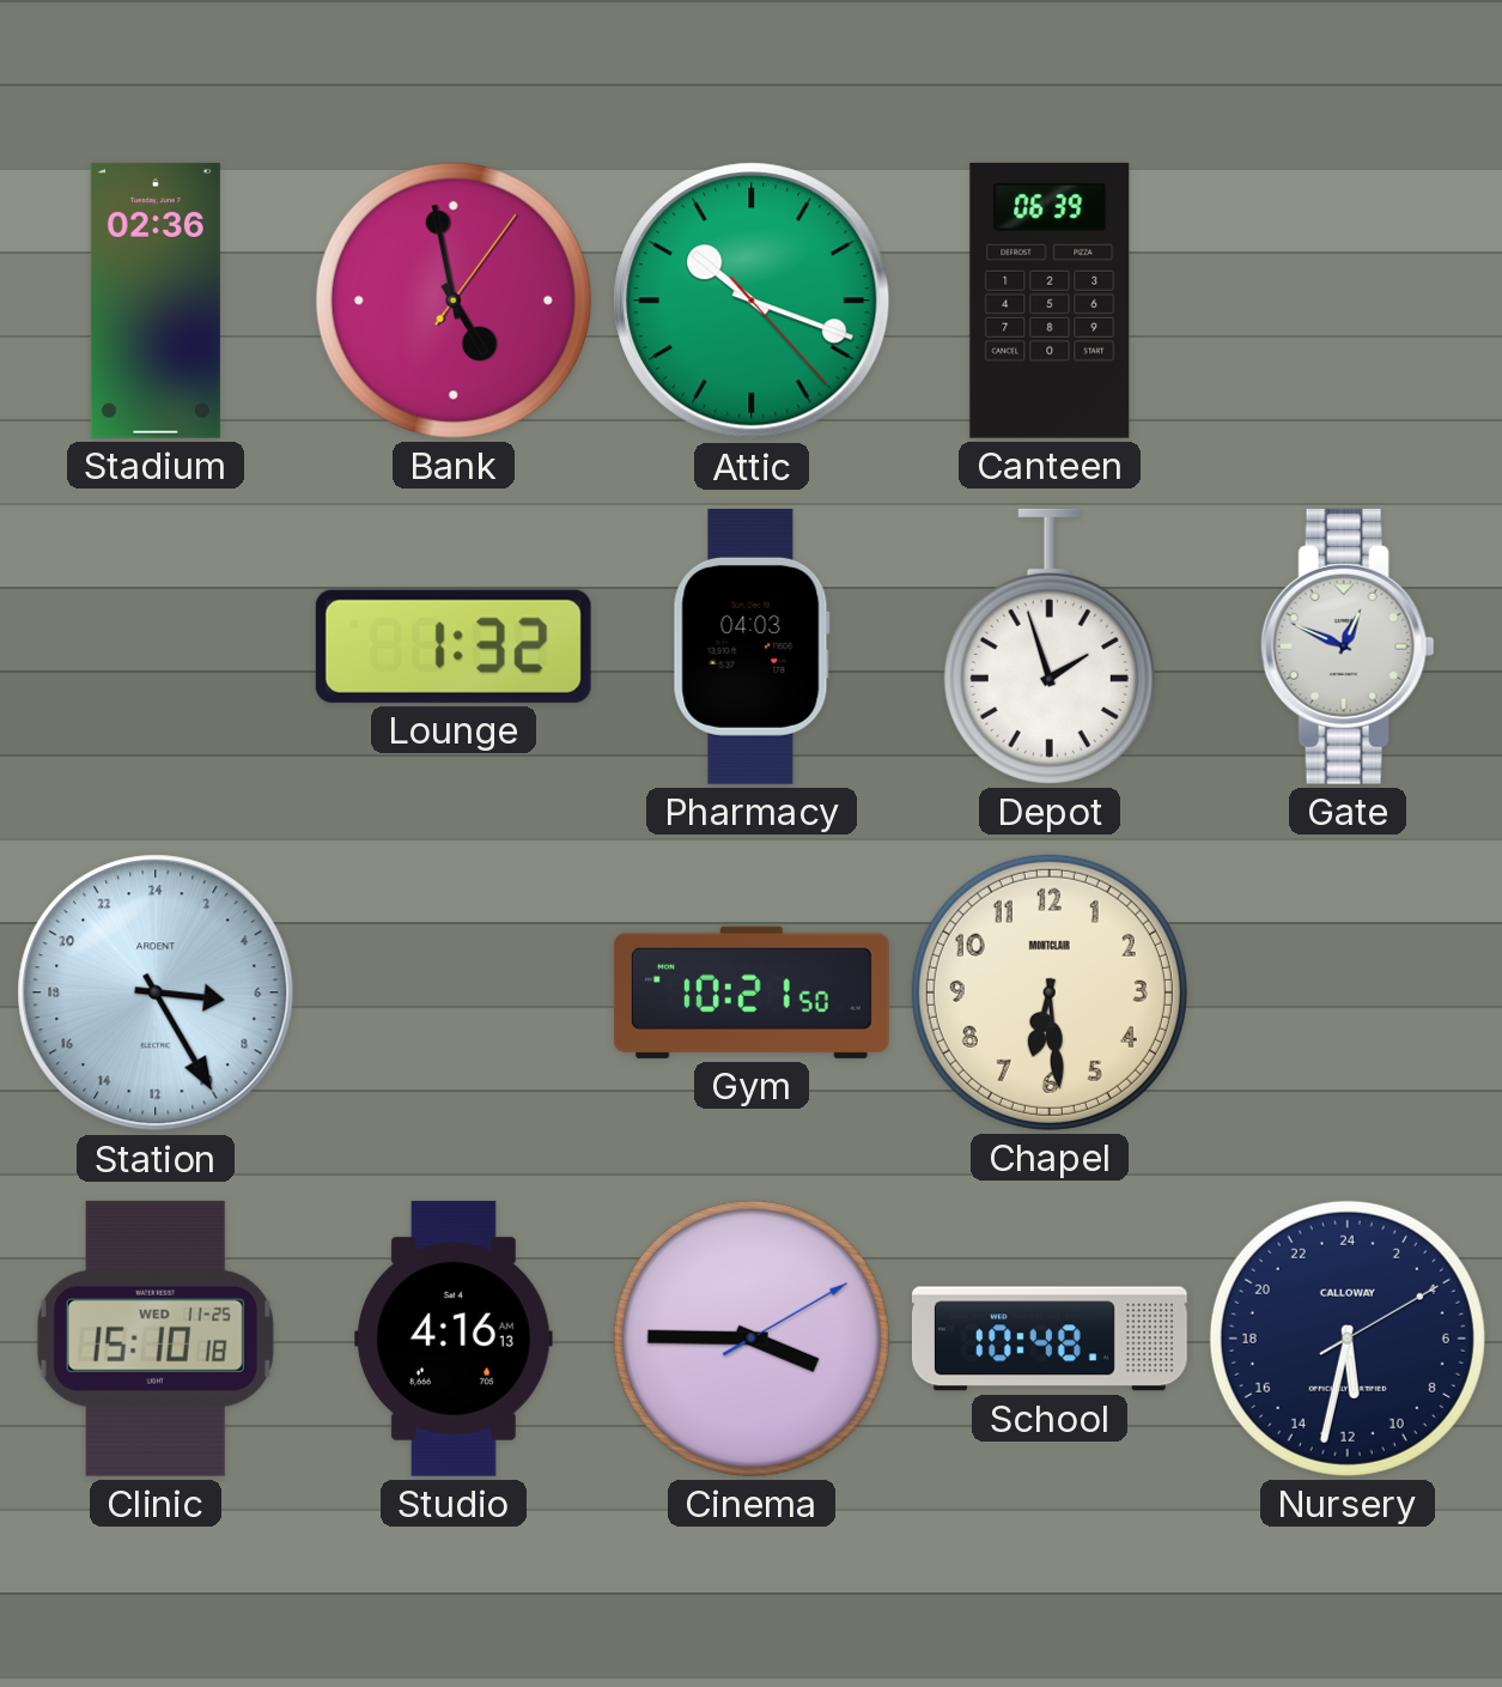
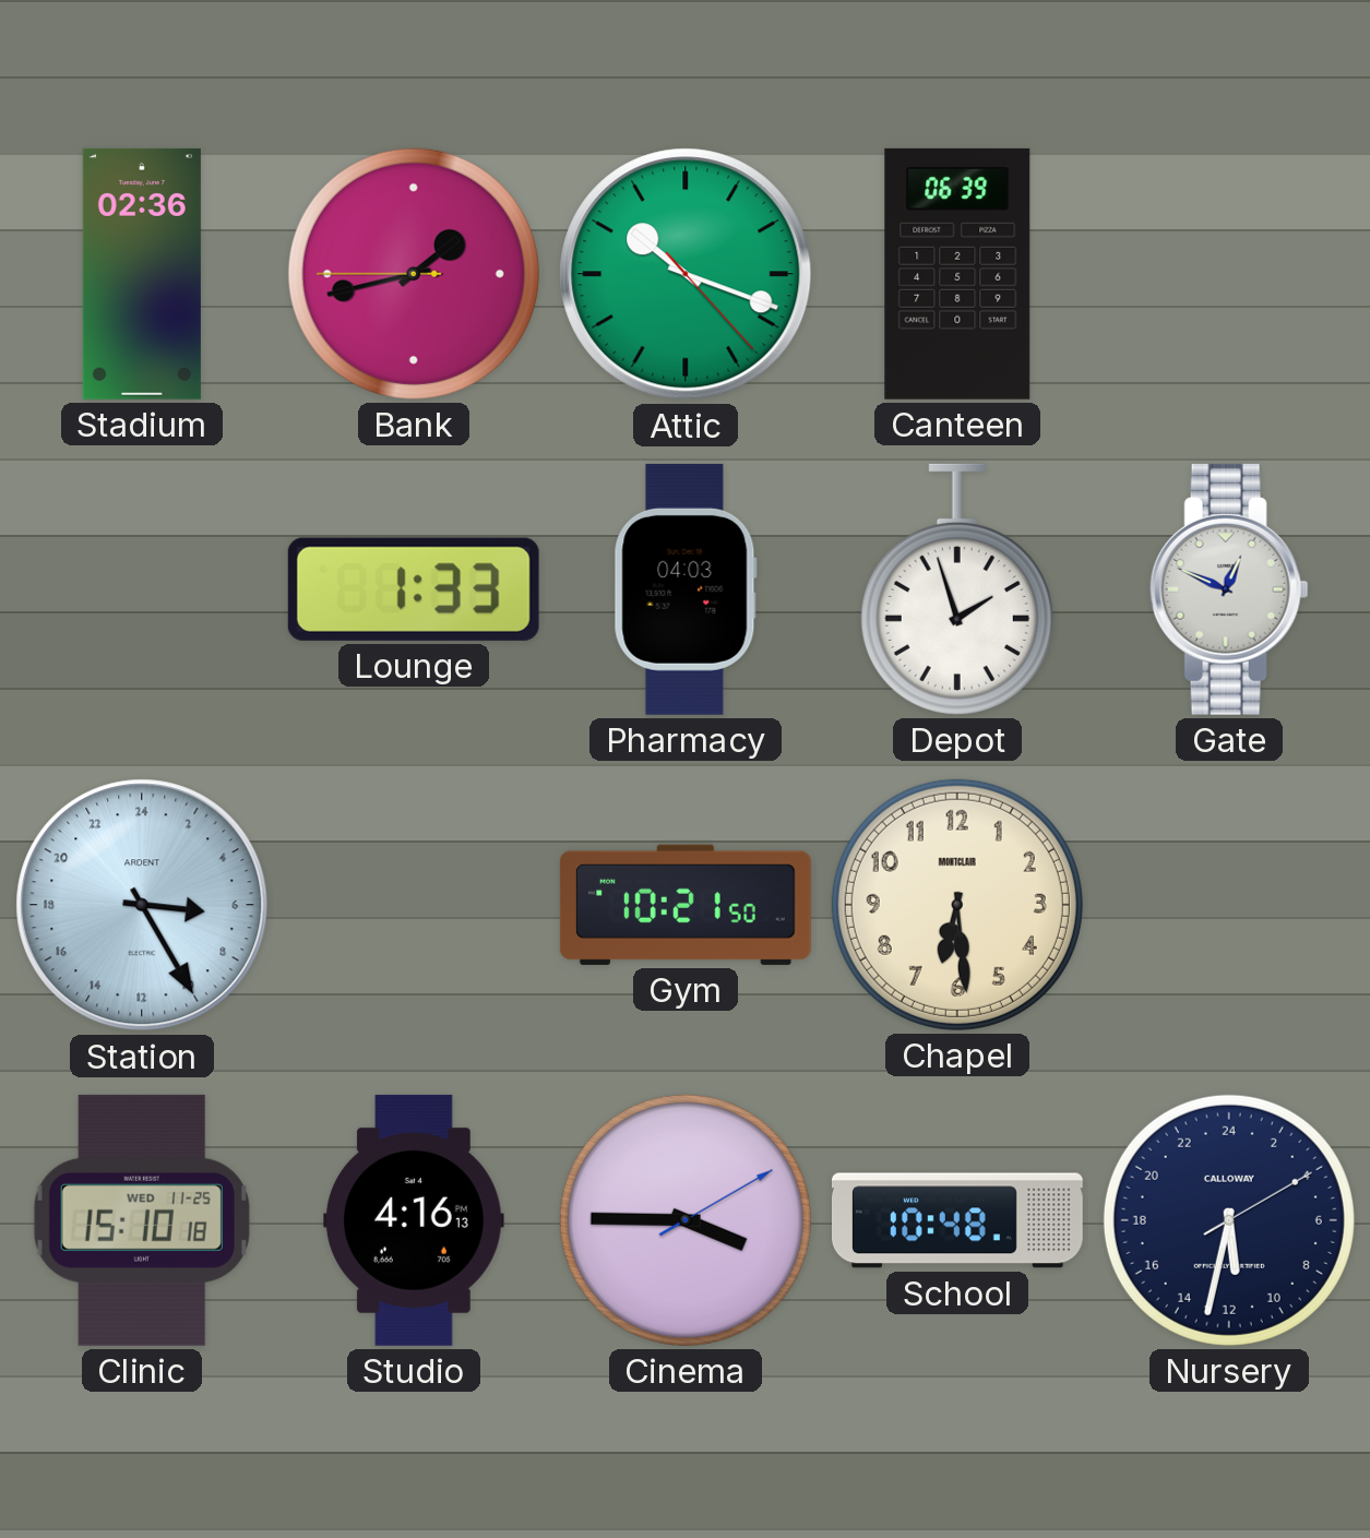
Bank: 4:58 -> 1:42
Lounge: 1:32 -> 1:33
Studio: 4:16:13 AM -> 4:16:13 PM
